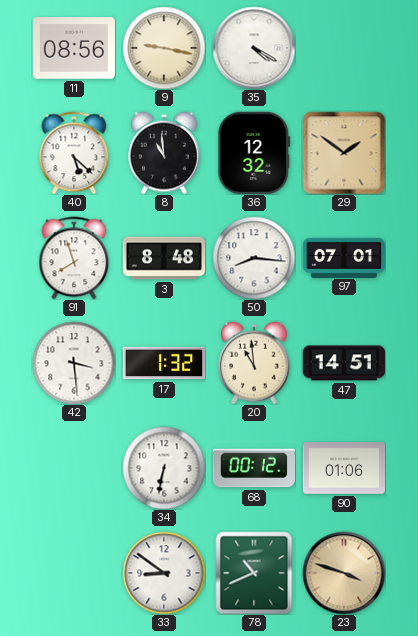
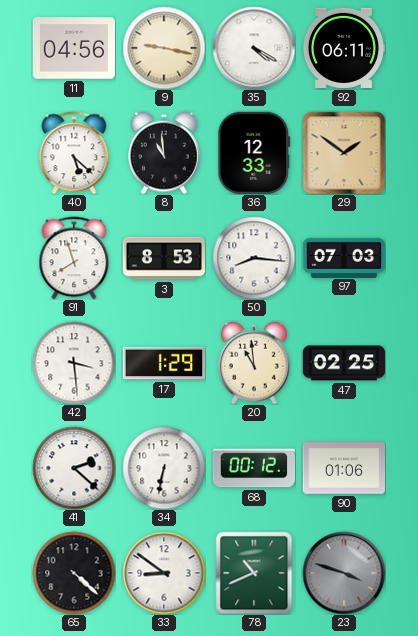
11: 08:56 -> 04:56
92: none -> 06:11
36: 12:32 -> 12:33
3: 8:48 -> 8:53
97: 07:01 -> 07:03
17: 1:32 -> 1:29
47: 14:51 -> 02:25
41: none -> 2:22
65: none -> 4:22
23 dial: champagne -> grey
